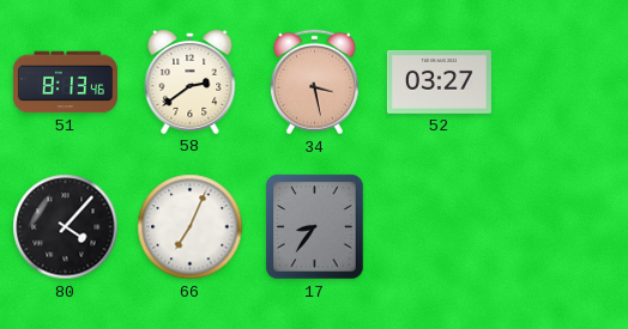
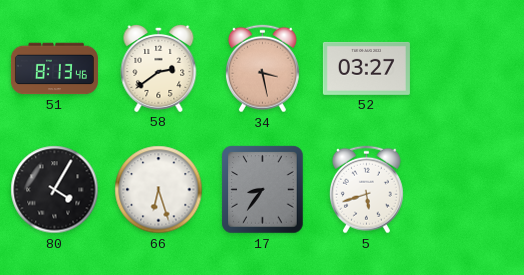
80: 4:07 -> 4:05
66: 7:04 -> 6:27
5: none -> 5:42
